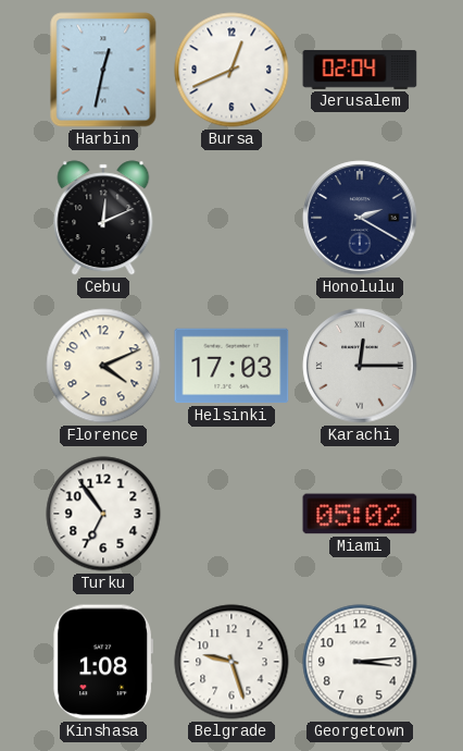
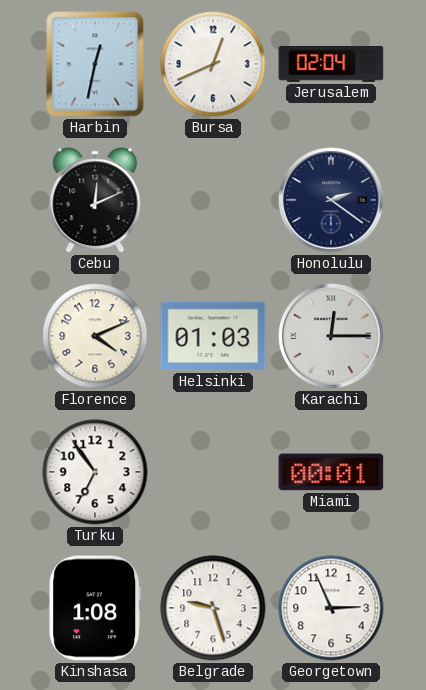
Honolulu: 2:20 -> 2:21
Helsinki: 17:03 -> 01:03
Miami: 05:02 -> 00:01
Georgetown: 3:14 -> 2:56
